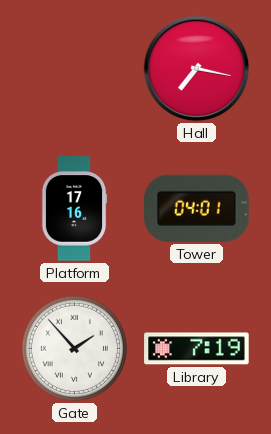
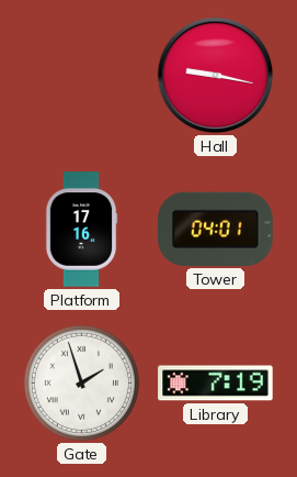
Hall: 7:17 -> 9:17
Gate: 1:53 -> 1:57
